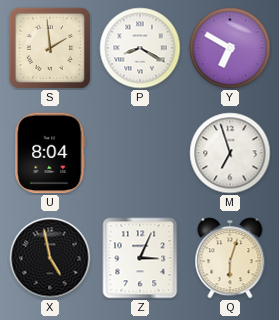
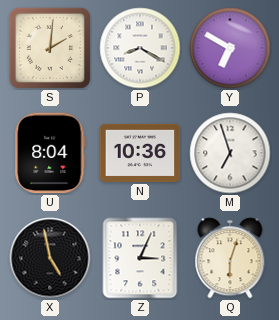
S: 1:59 -> 2:01
N: none -> 10:36
